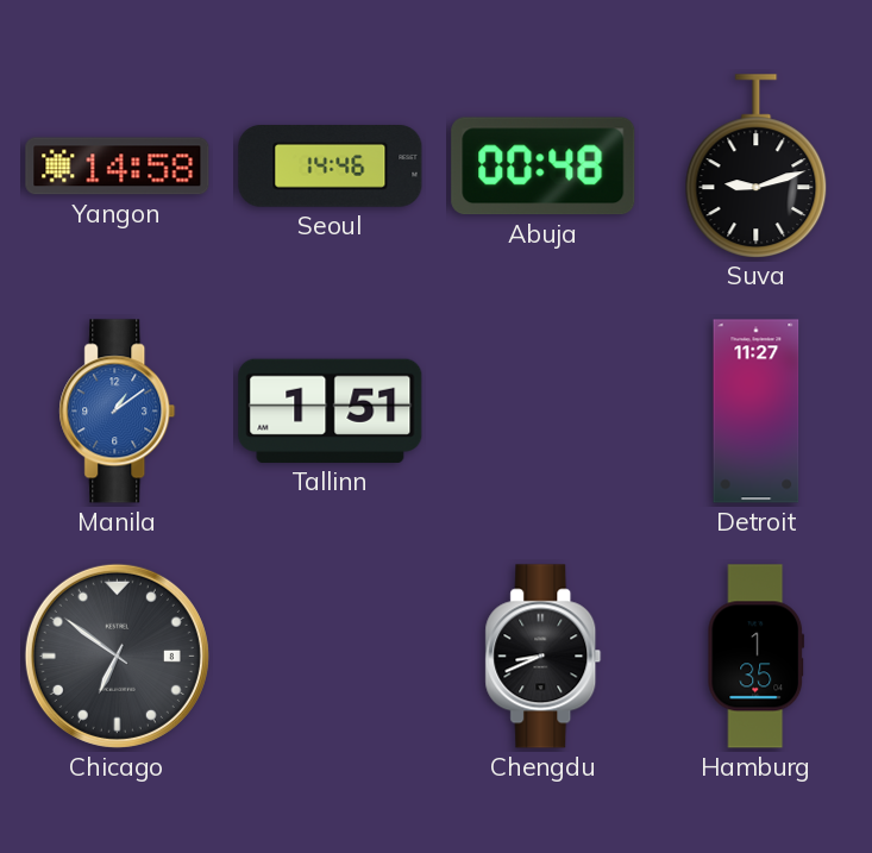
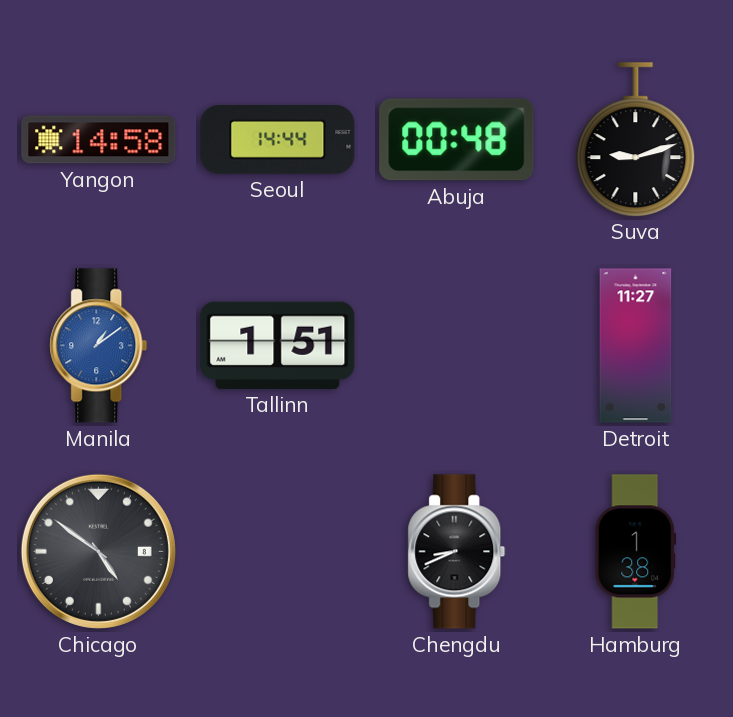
Seoul: 14:46 -> 14:44
Chicago: 6:51 -> 4:51
Hamburg: 1:35 -> 1:38
